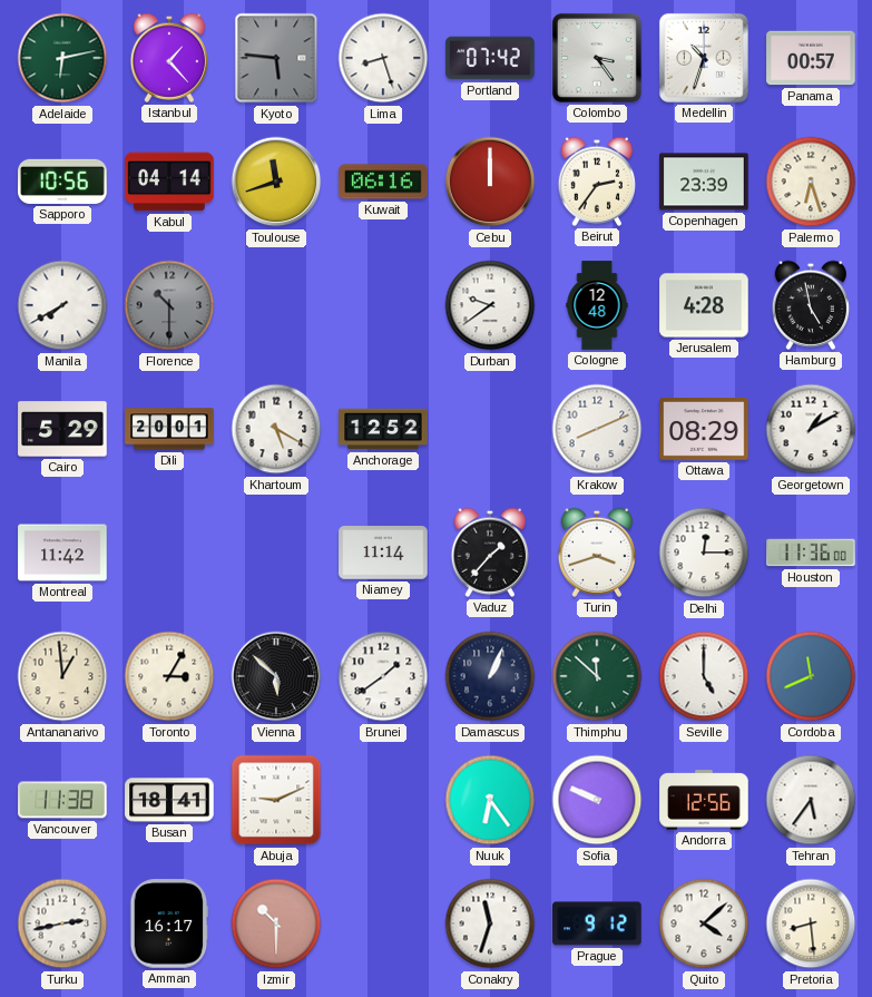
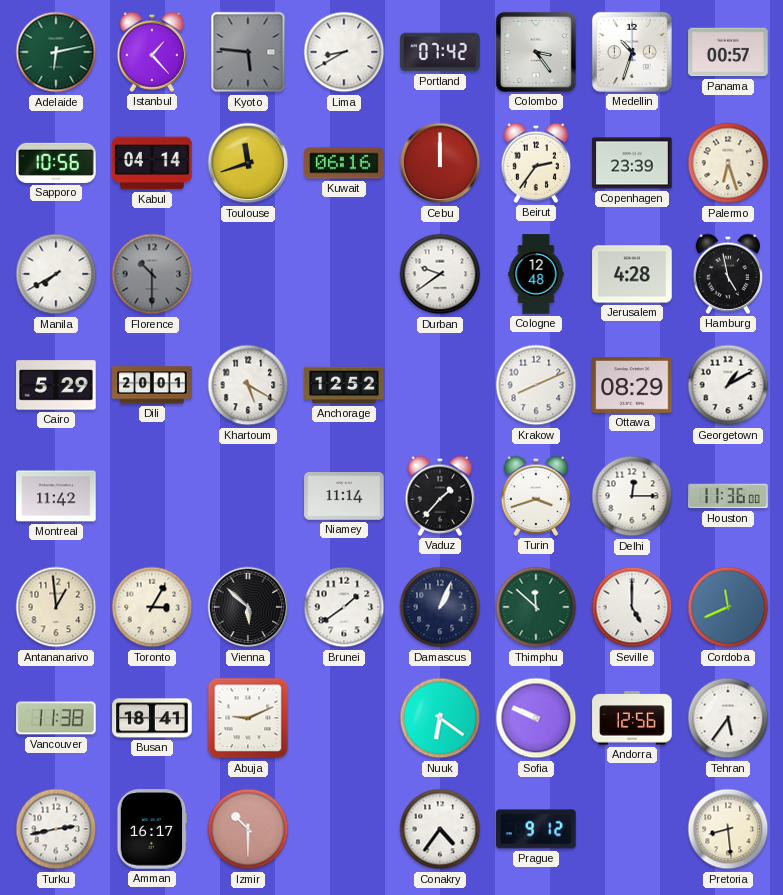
Lima: 8:27 -> 8:40
Nuuk: 6:24 -> 6:21
Conakry: 11:33 -> 4:36
Quito: 4:08 -> none
